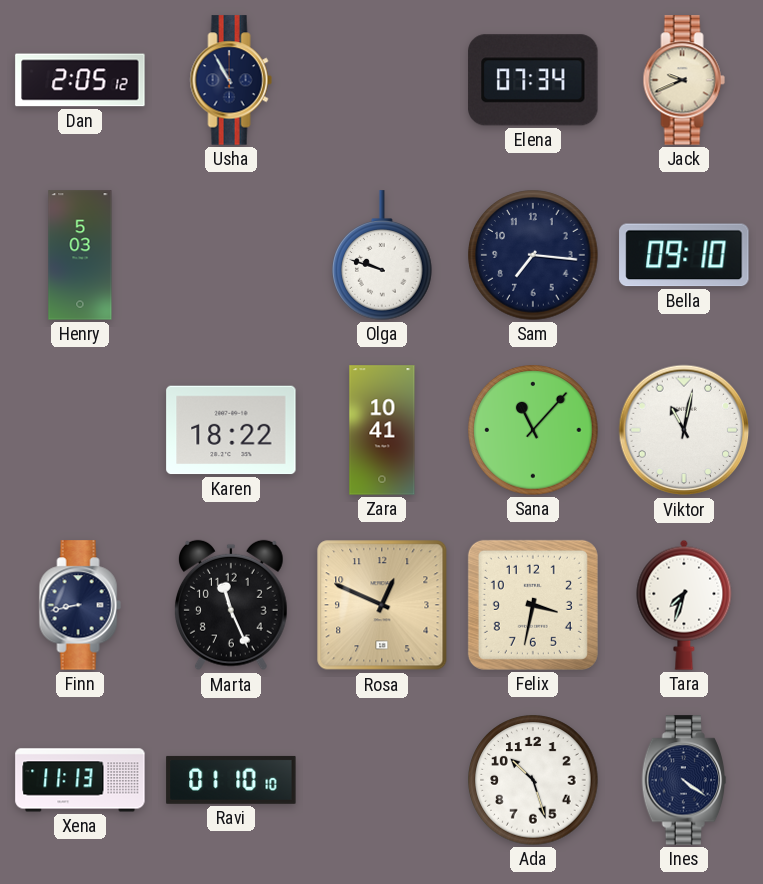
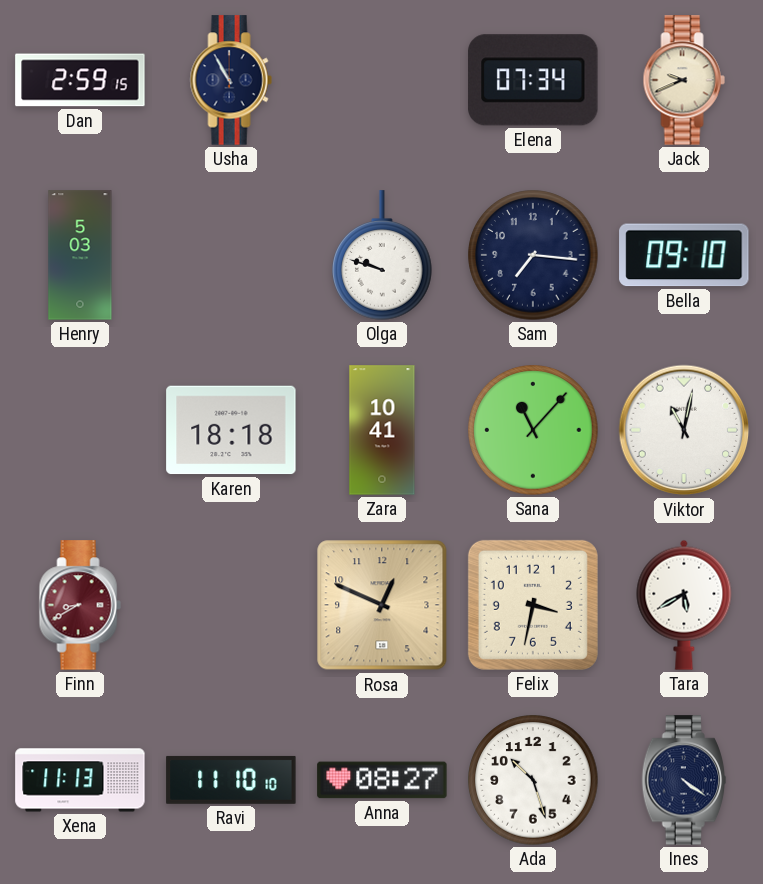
Dan: 2:05 -> 2:59
Karen: 18:22 -> 18:18
Finn: 8:43 -> 8:40
Finn dial: navy -> burgundy
Marta: 11:26 -> none
Tara: 7:33 -> 5:40
Ravi: 01:10 -> 11:10
Anna: none -> 08:27
